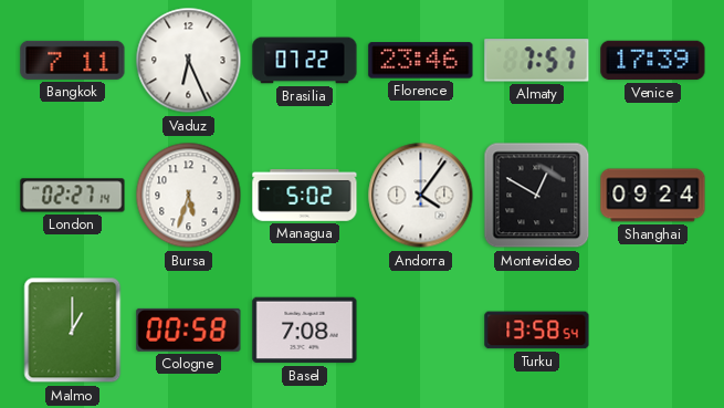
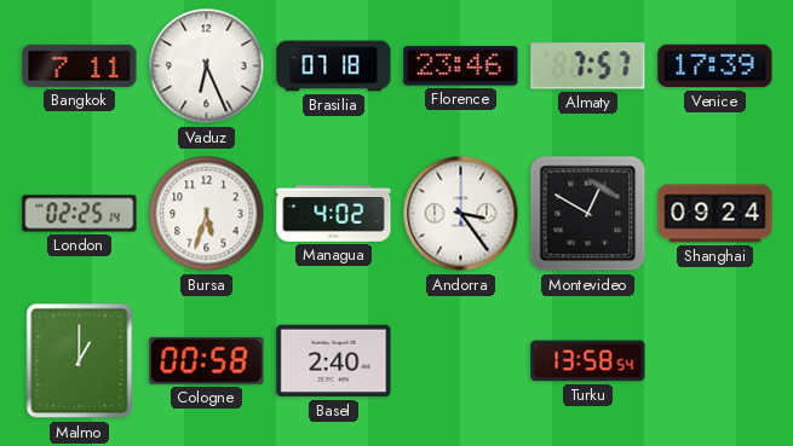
Brasilia: 07:22 -> 07:18
London: 02:27 -> 02:25
Managua: 5:02 -> 4:02
Andorra: 4:06 -> 3:24
Basel: 7:08 -> 2:40
